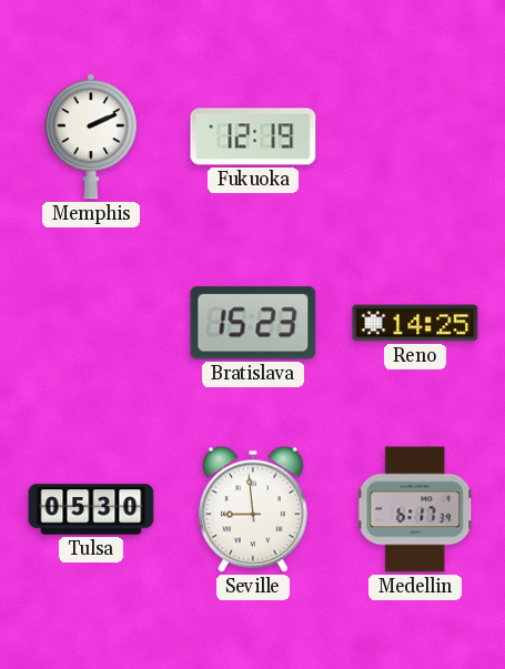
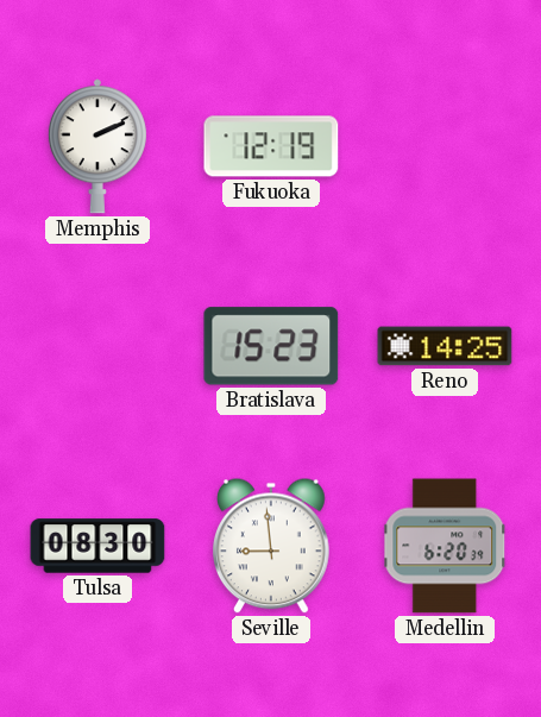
Tulsa: 05:30 -> 08:30
Medellin: 6:17 -> 6:20
